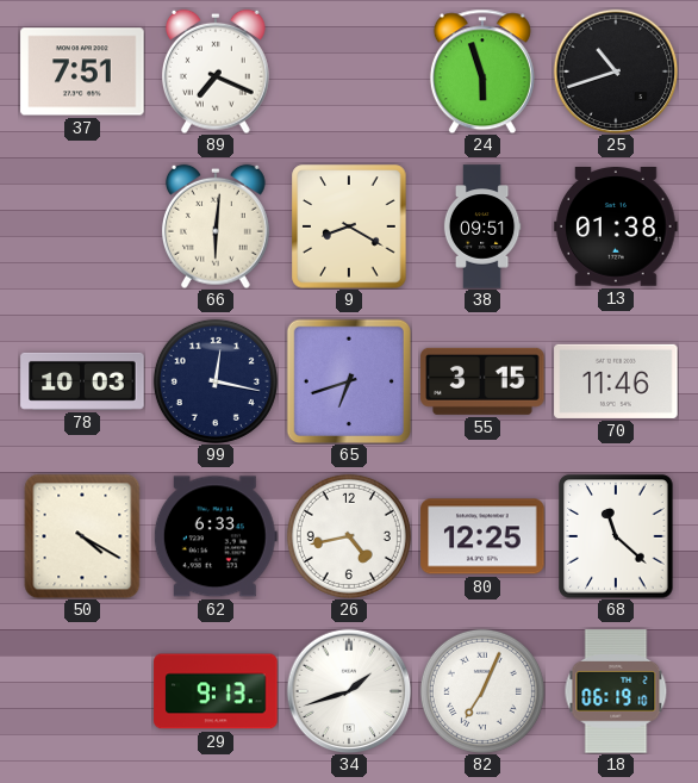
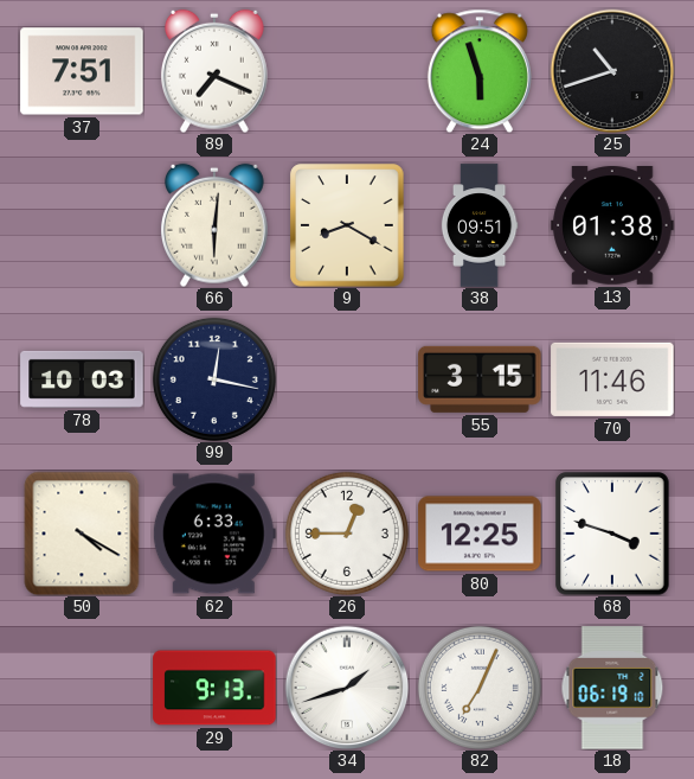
65: 6:42 -> none
26: 4:43 -> 12:45
68: 11:22 -> 3:48
